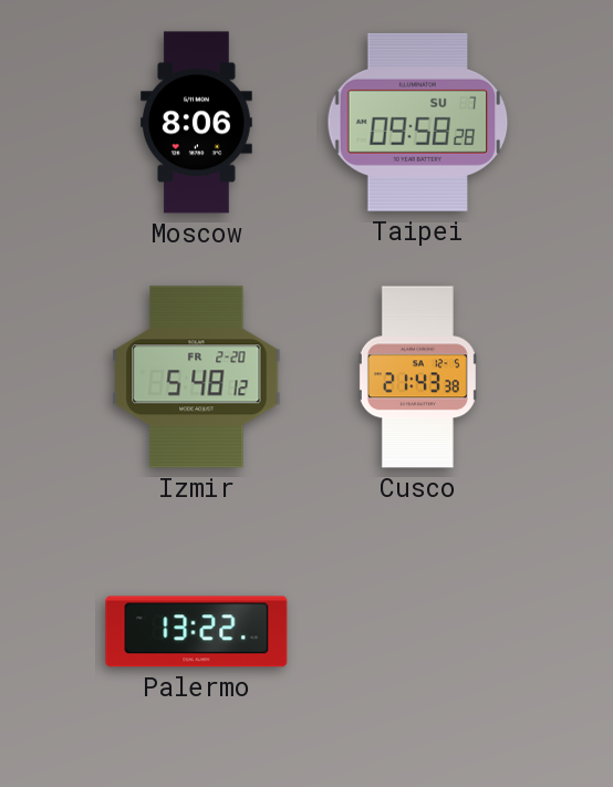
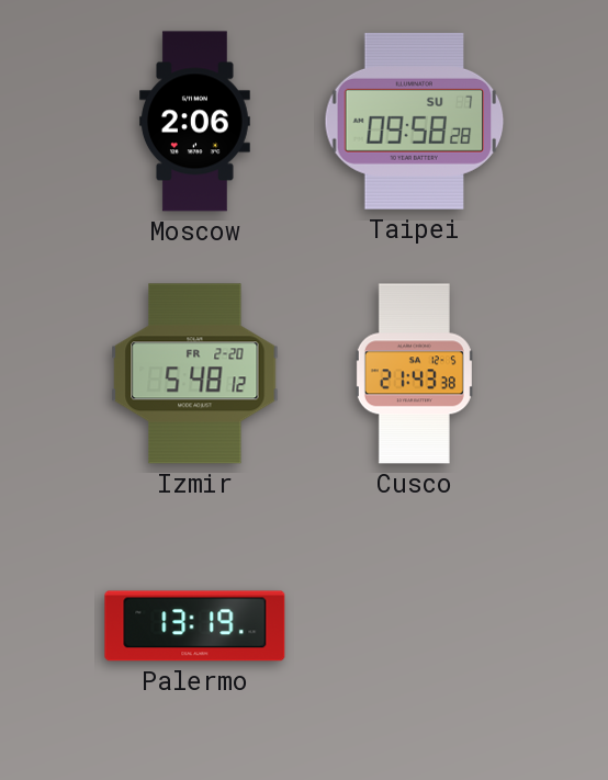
Moscow: 8:06 -> 2:06
Palermo: 13:22 -> 13:19
